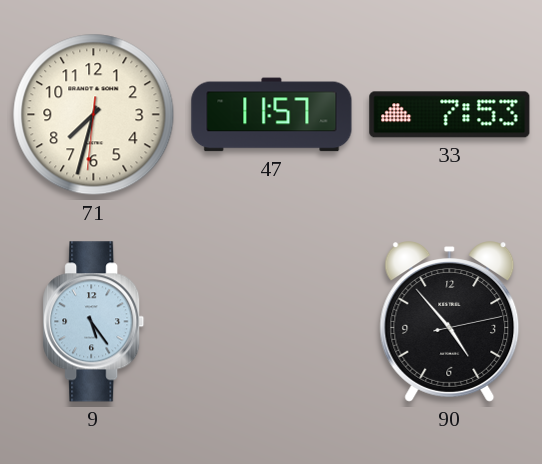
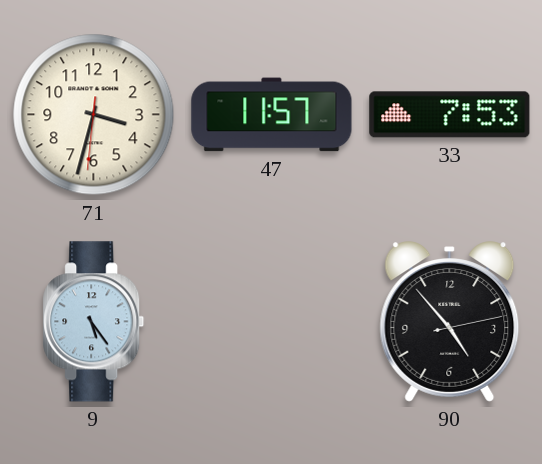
71: 7:32 -> 3:32
